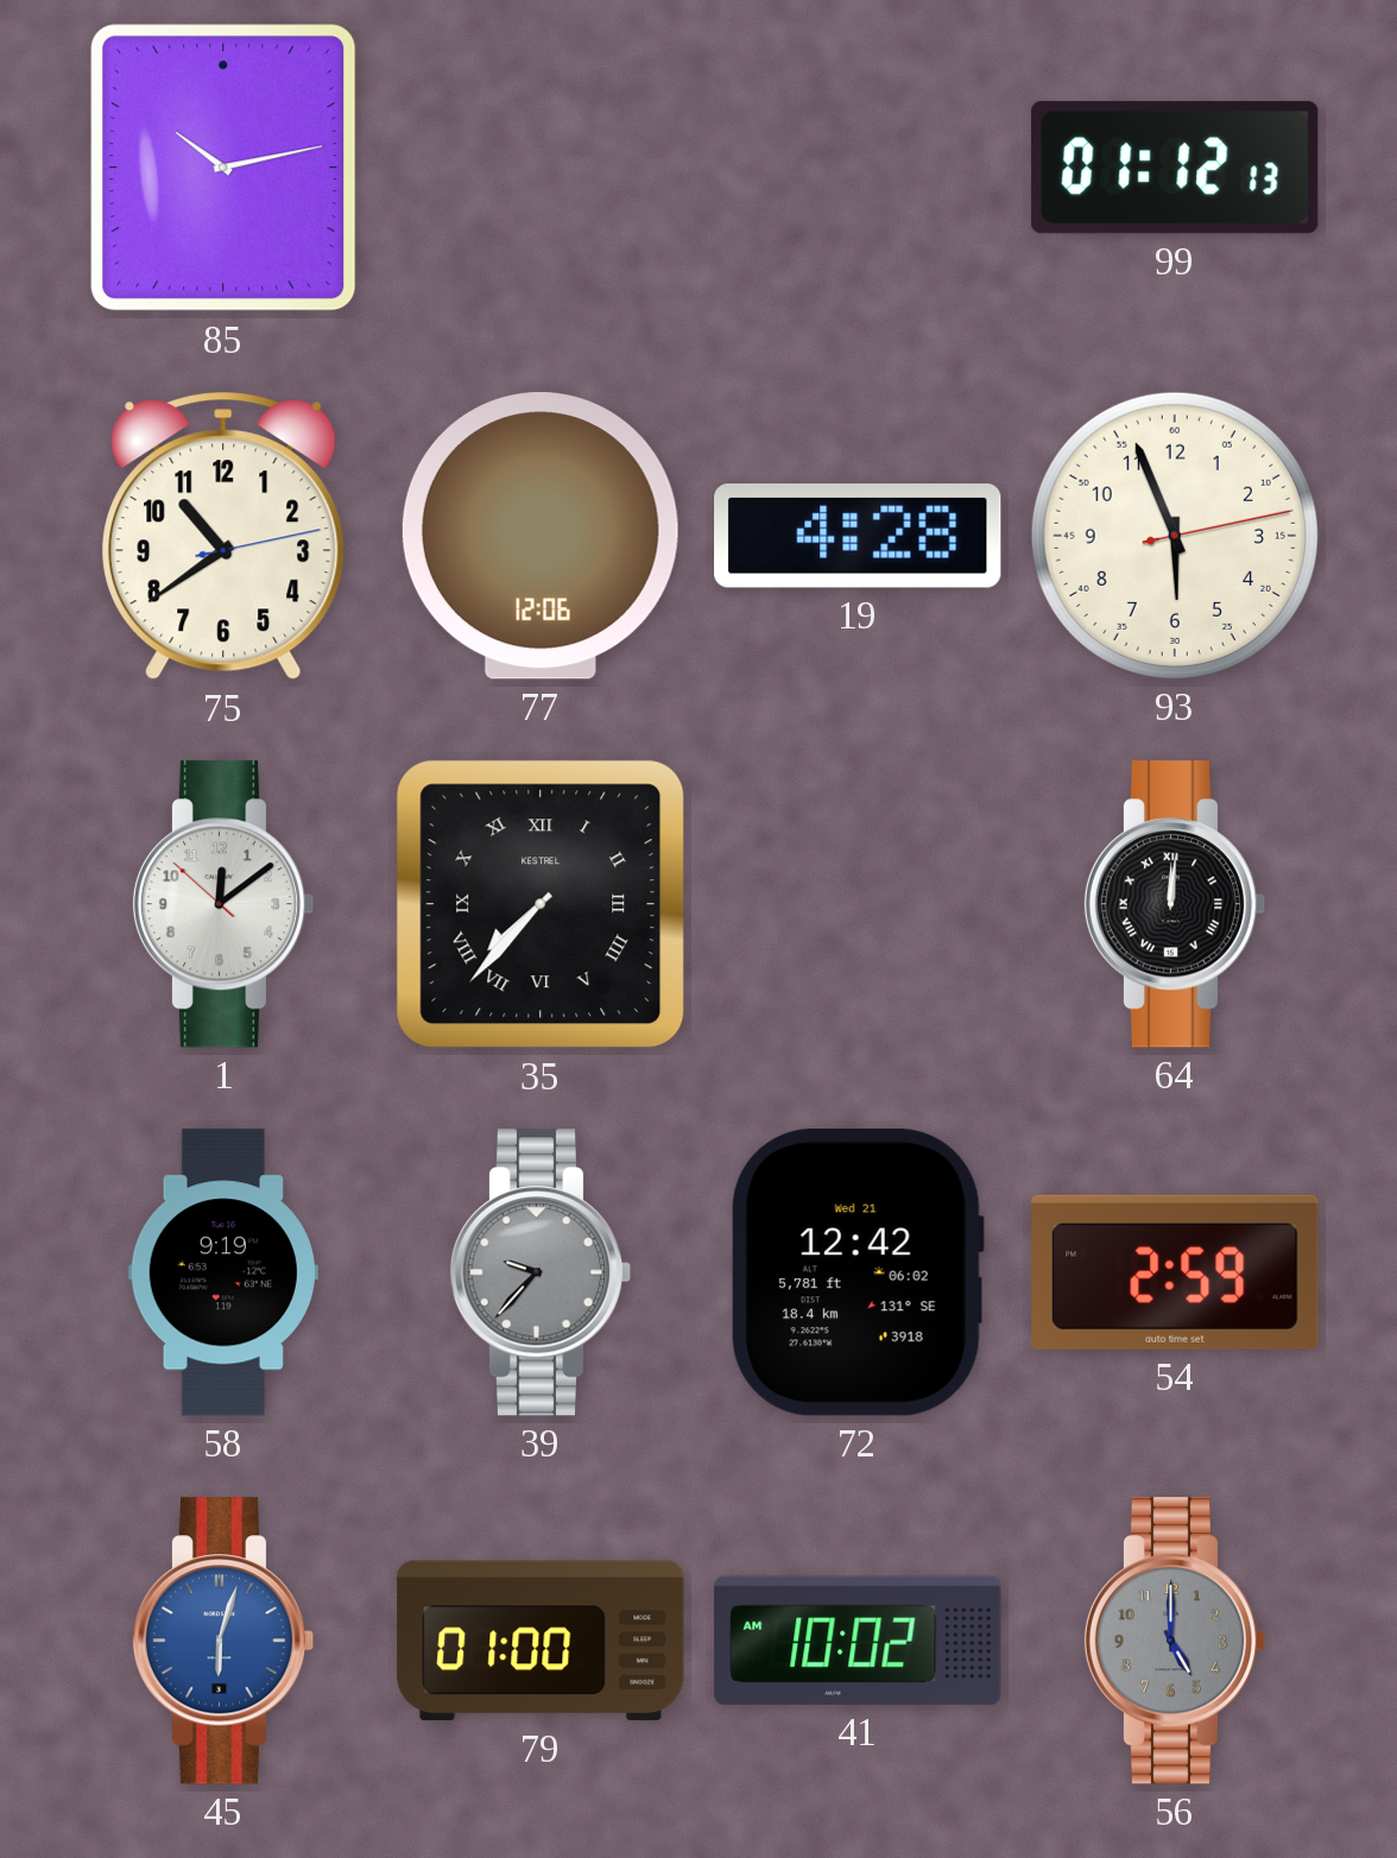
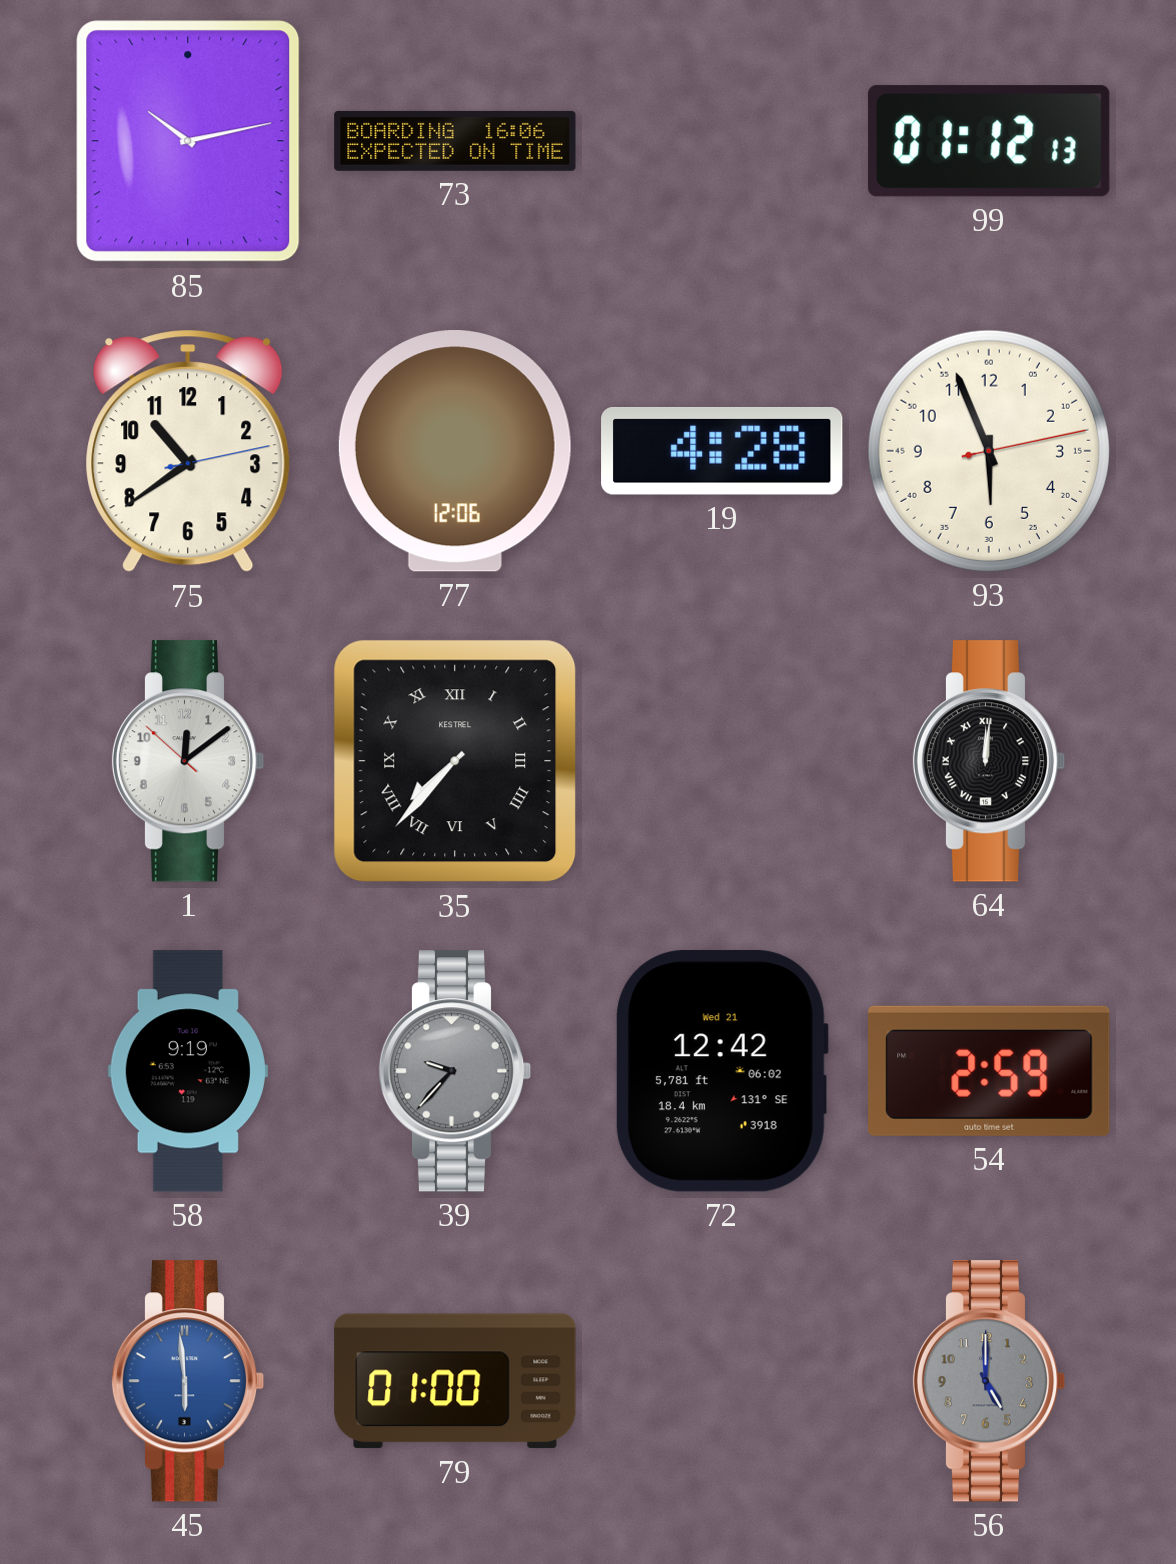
73: none -> 16:06
45: 6:03 -> 5:59
41: 10:02 -> none
